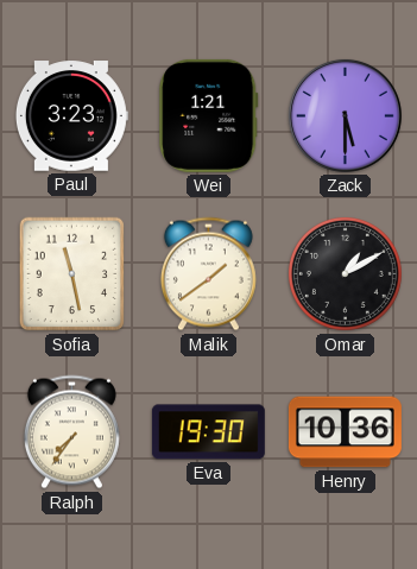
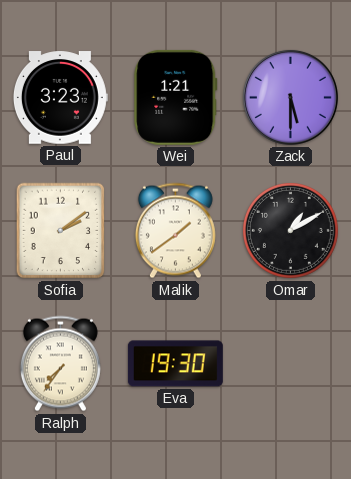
Sofia: 11:28 -> 2:09
Henry: 10:36 -> none
